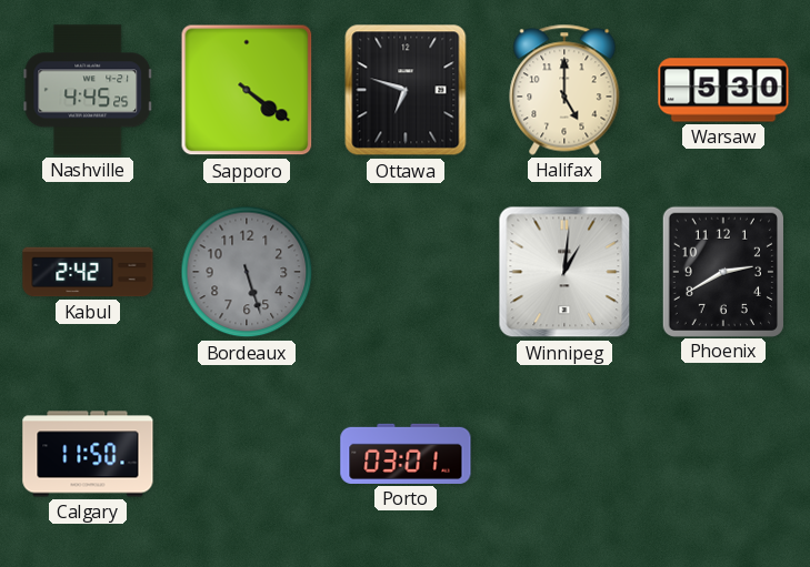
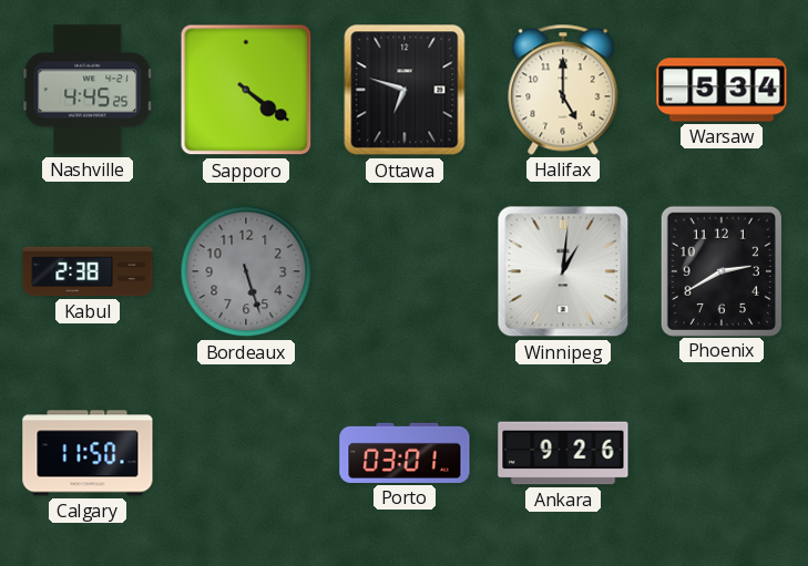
Warsaw: 5:30 -> 5:34
Kabul: 2:42 -> 2:38
Ankara: none -> 9:26
